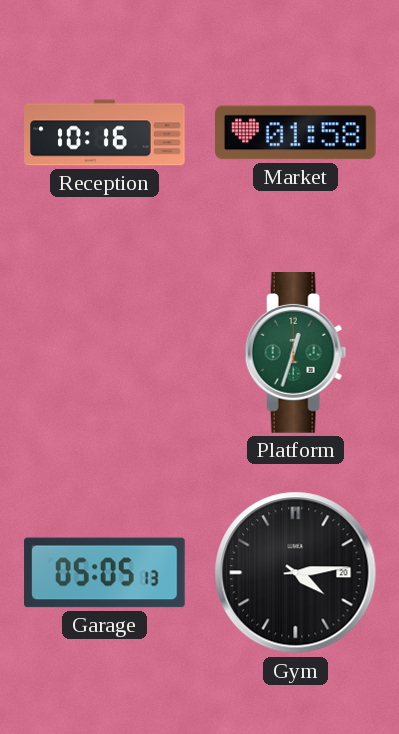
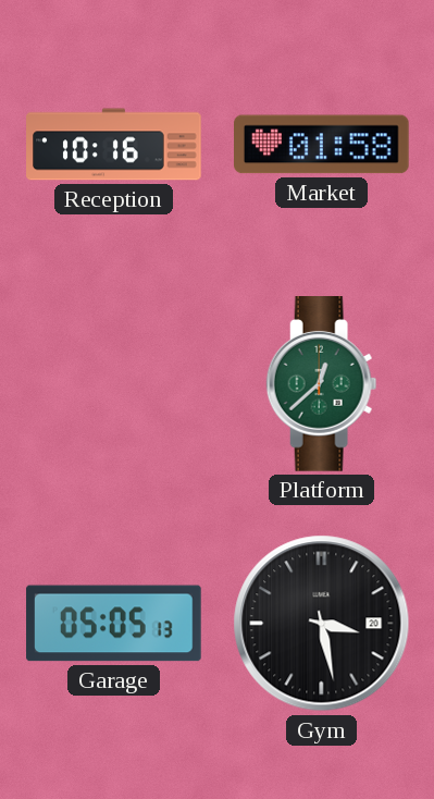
Platform: 12:33 -> 12:38
Gym: 4:14 -> 3:28
